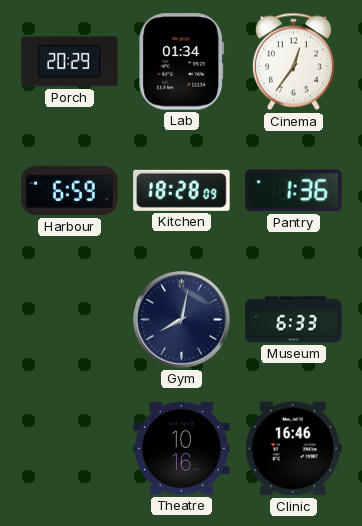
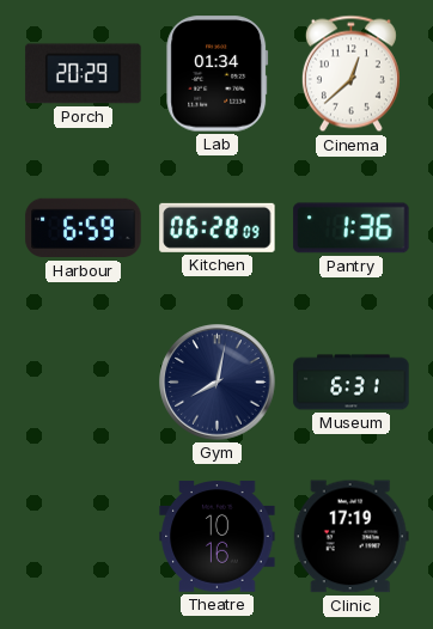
Cinema: 12:36 -> 12:38
Kitchen: 18:28 -> 06:28
Museum: 6:33 -> 6:31
Clinic: 16:46 -> 17:19
